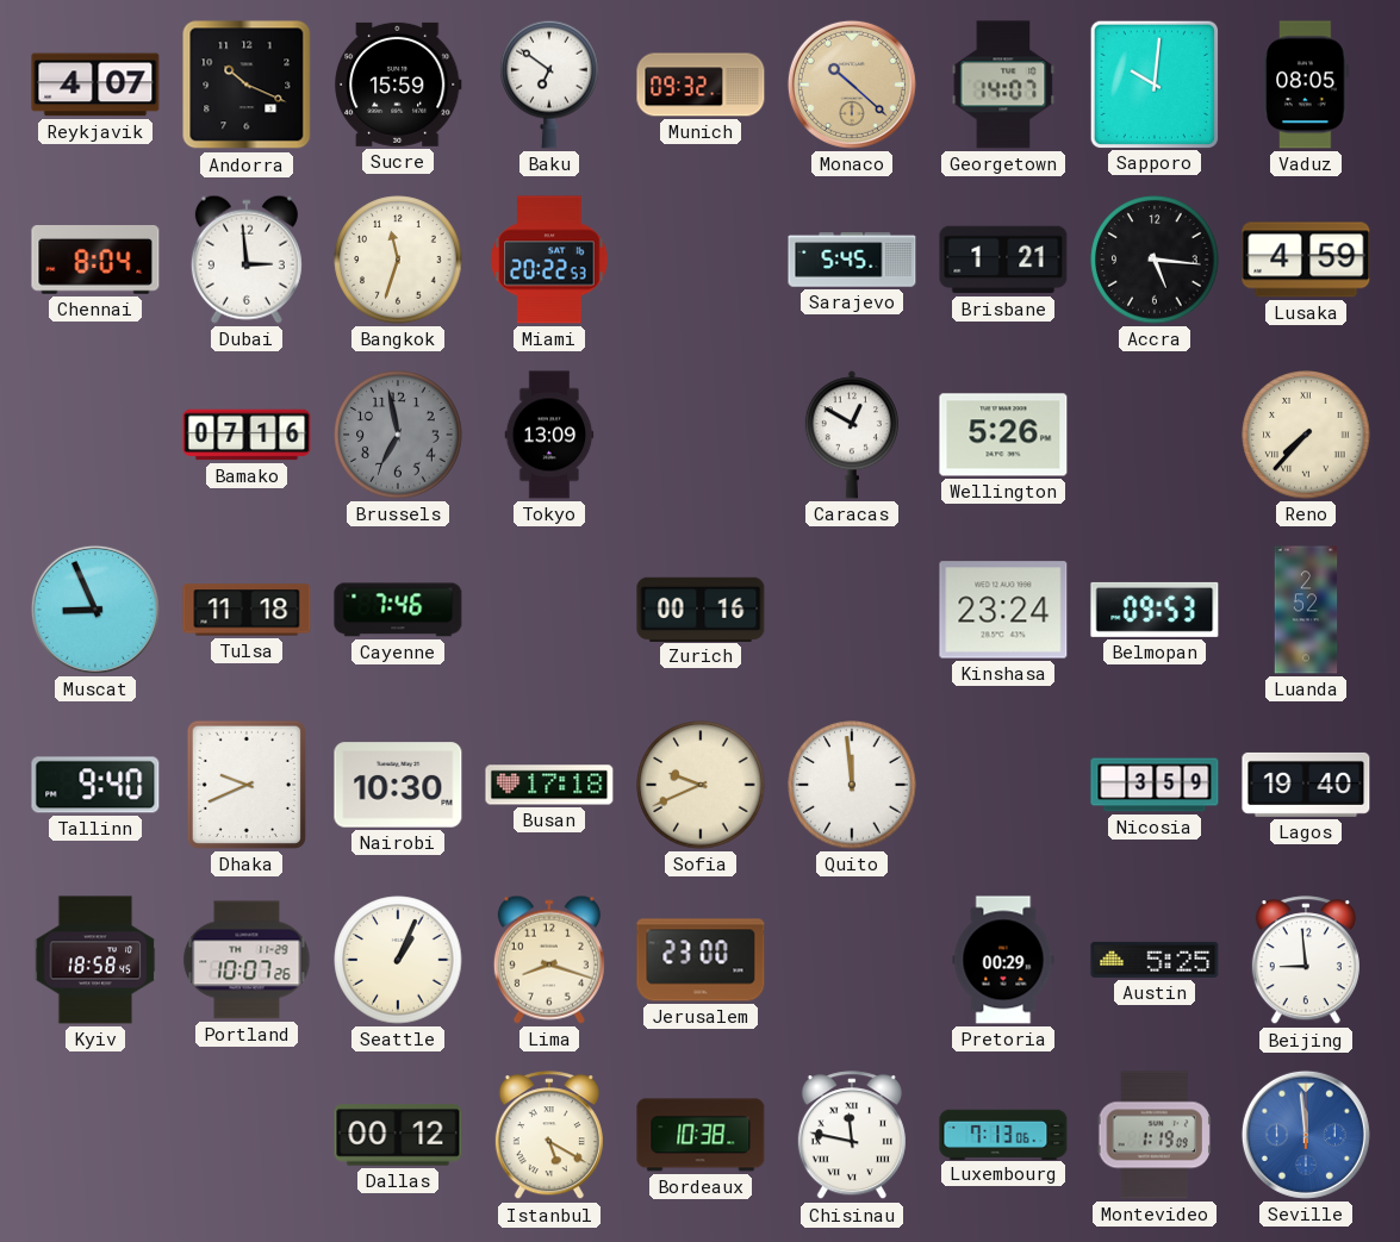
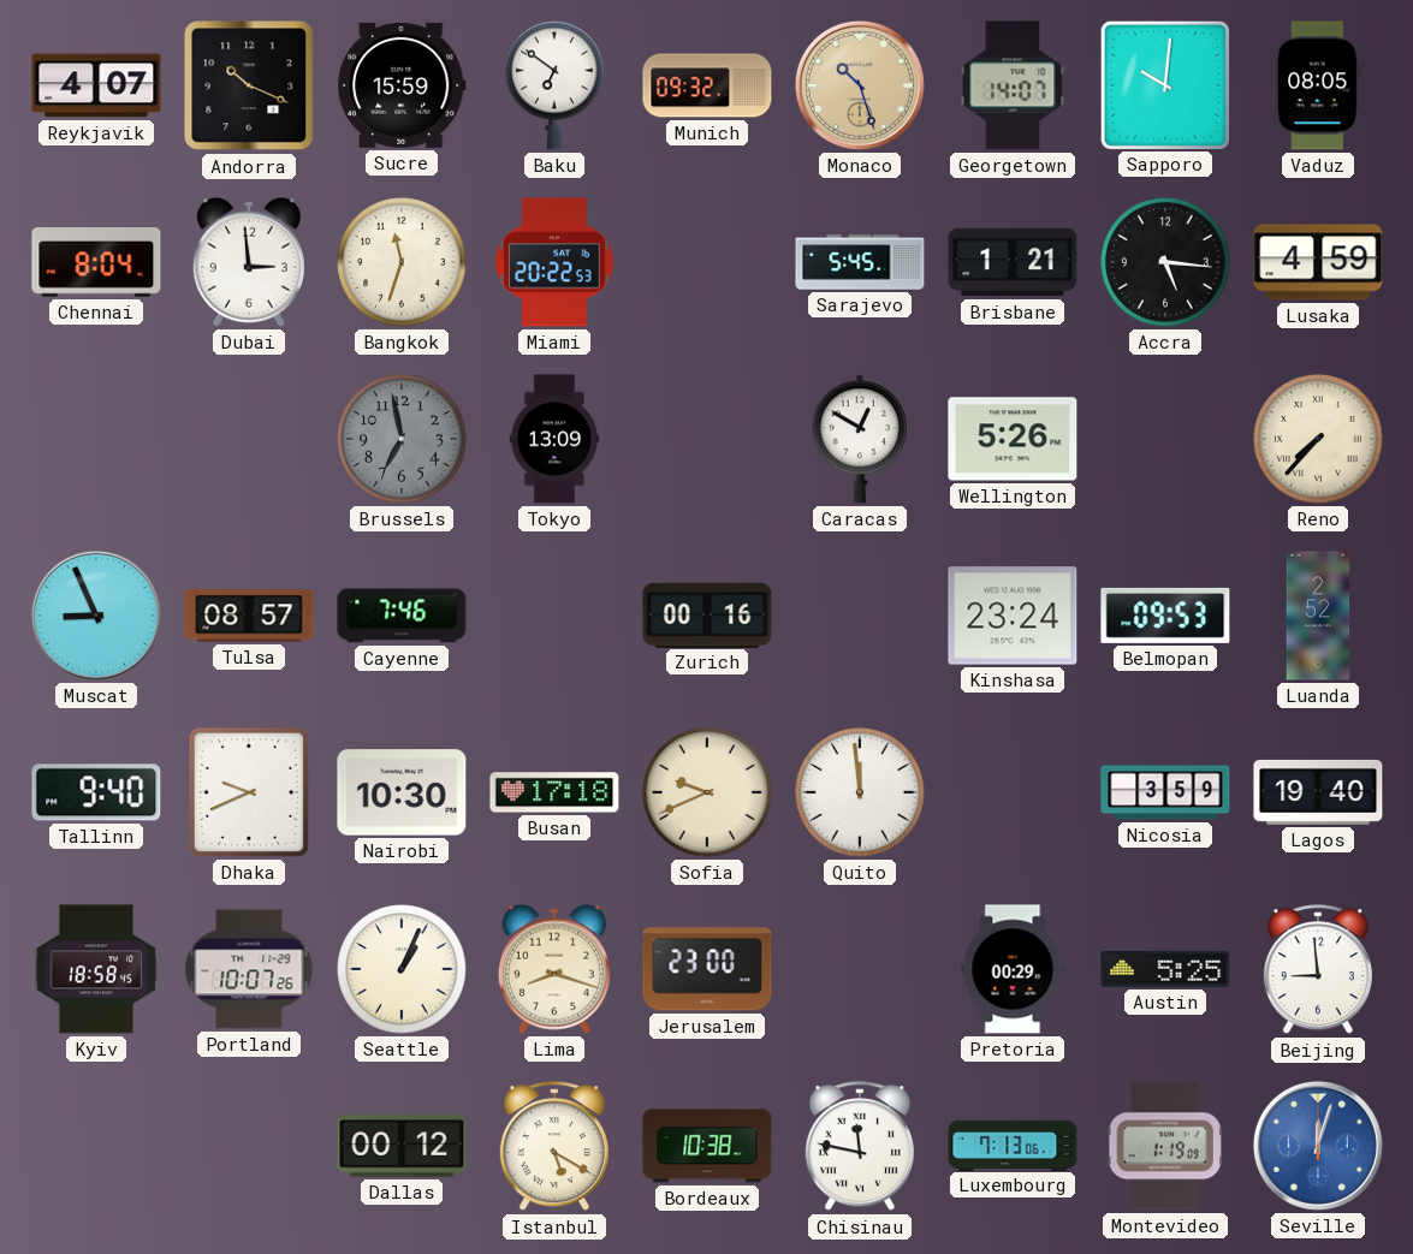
Monaco: 10:22 -> 10:27
Bamako: 07:16 -> none
Tulsa: 11:18 -> 08:57
Seville: 11:59 -> 12:03
